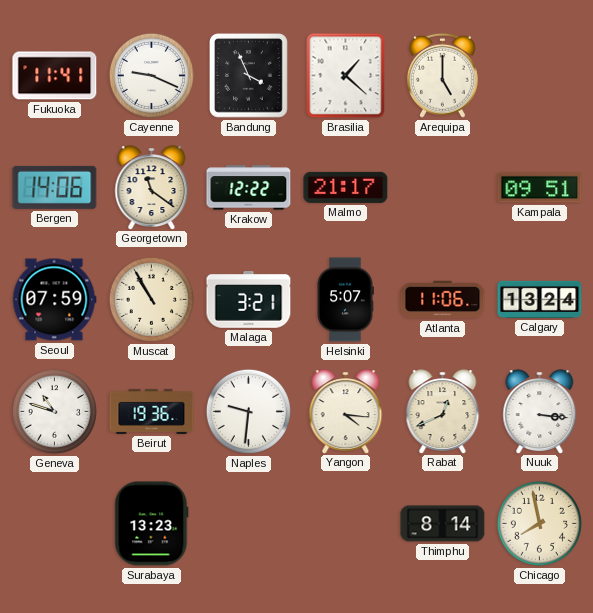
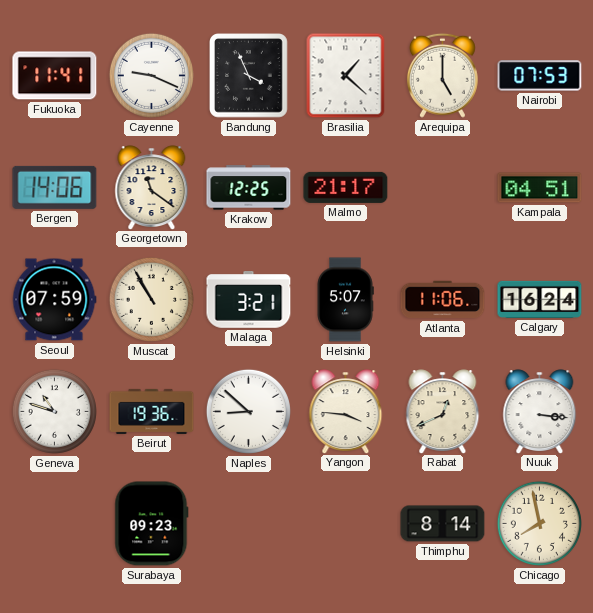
Nairobi: none -> 07:53
Krakow: 12:22 -> 12:25
Kampala: 09:51 -> 04:51
Calgary: 13:24 -> 16:24
Naples: 9:31 -> 8:52
Yangon: 4:16 -> 3:46
Surabaya: 13:23 -> 09:23
